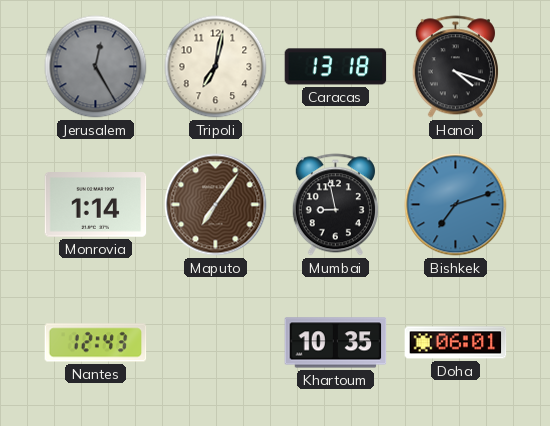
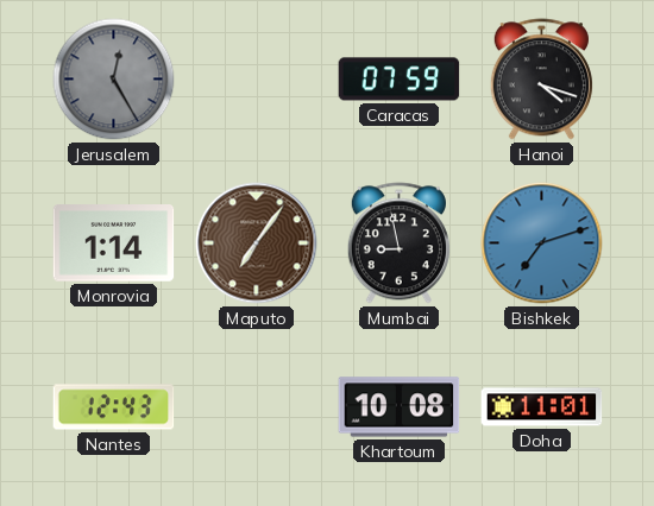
Tripoli: 7:02 -> none
Caracas: 13:18 -> 07:59
Khartoum: 10:35 -> 10:08
Doha: 06:01 -> 11:01
